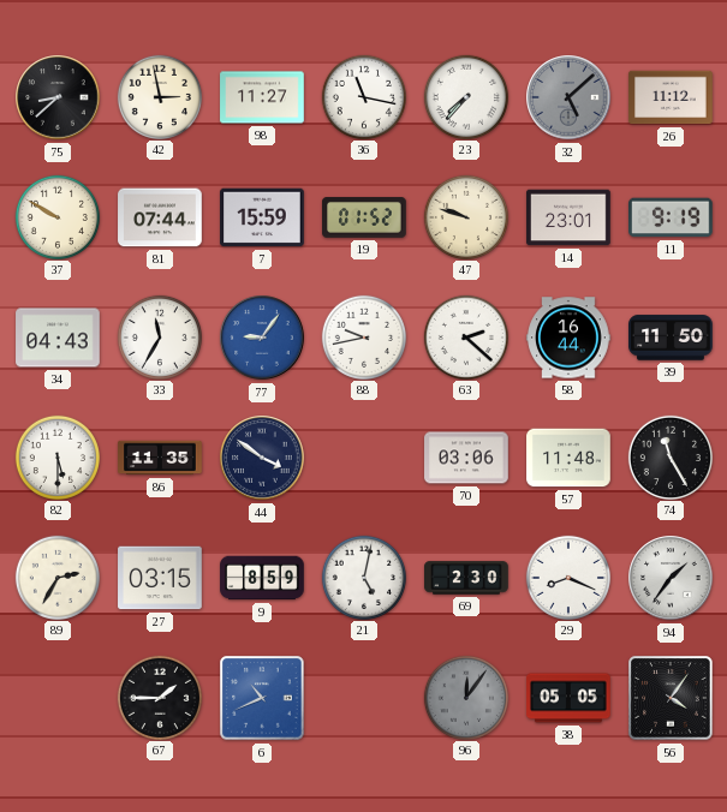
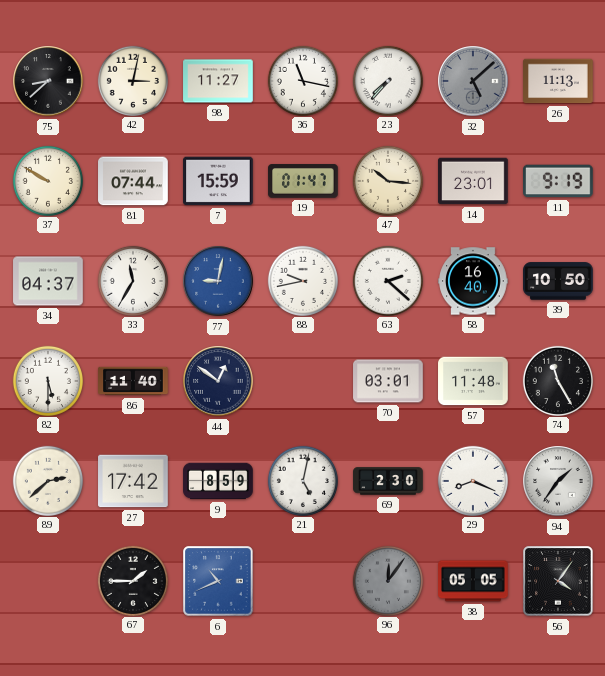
42: 2:58 -> 3:02
26: 11:12 -> 11:13
19: 01:52 -> 01:47
47: 9:48 -> 10:16
34: 04:43 -> 04:37
77: 9:06 -> 9:02
58: 16:44 -> 16:40
39: 11:50 -> 10:50
86: 11:35 -> 11:40
44: 3:51 -> 12:51
70: 03:06 -> 03:01
89: 2:35 -> 2:38
27: 03:15 -> 17:42
